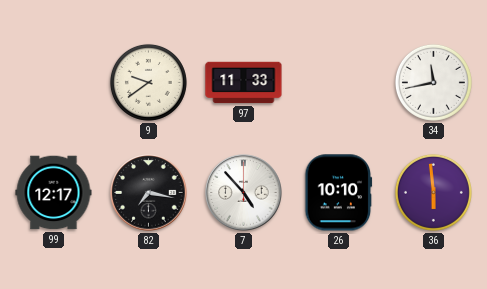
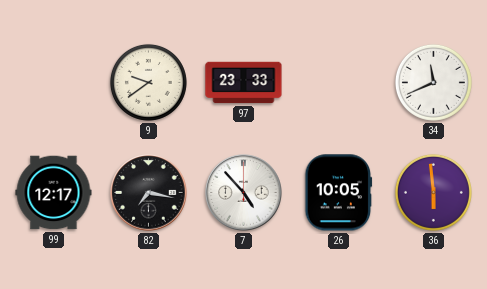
97: 11:33 -> 23:33
34: 11:43 -> 11:41
26: 10:10 -> 10:05
